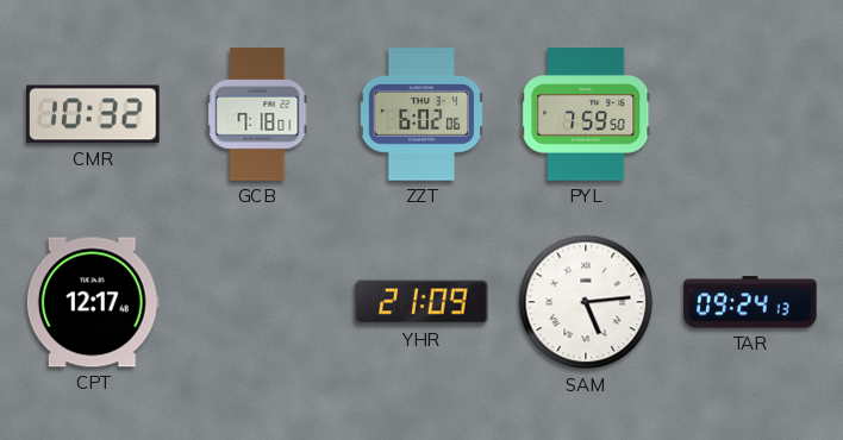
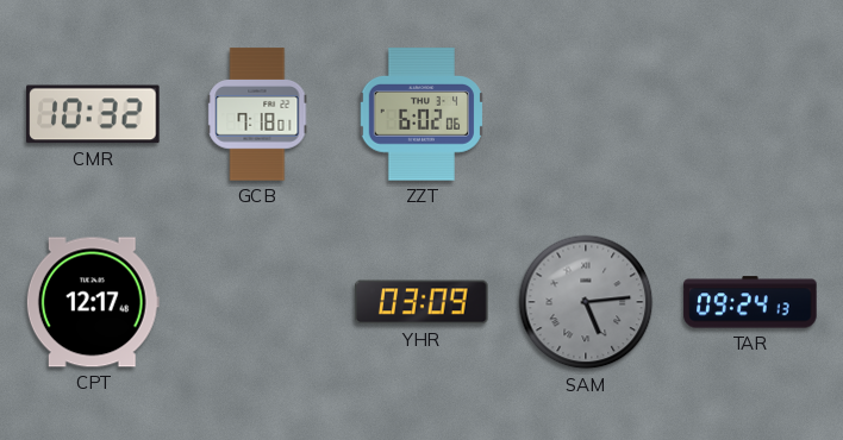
PYL: 7:59 -> none
YHR: 21:09 -> 03:09
SAM dial: white -> grey
